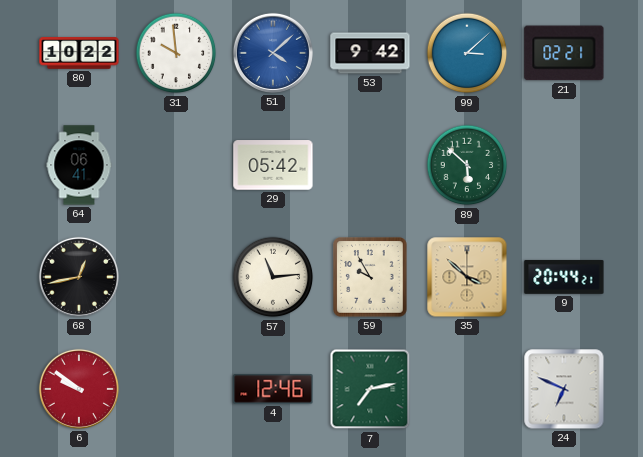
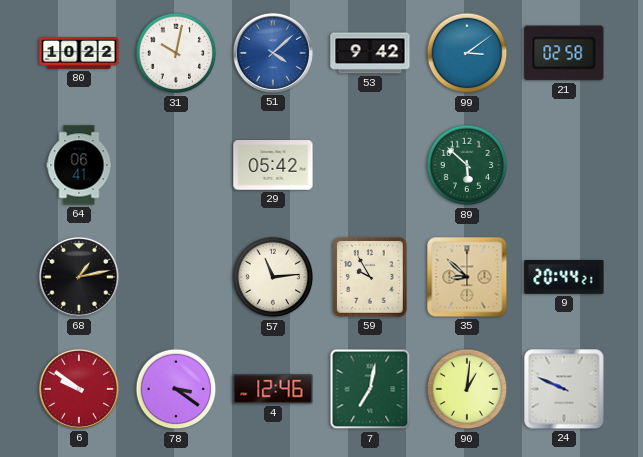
31: 9:59 -> 10:02
99: 3:08 -> 3:09
21: 02:21 -> 02:58
68: 12:43 -> 1:13
35: 3:52 -> 8:52
78: none -> 3:21
7: 7:13 -> 7:02
90: none -> 1:01
24: 6:49 -> 9:49
